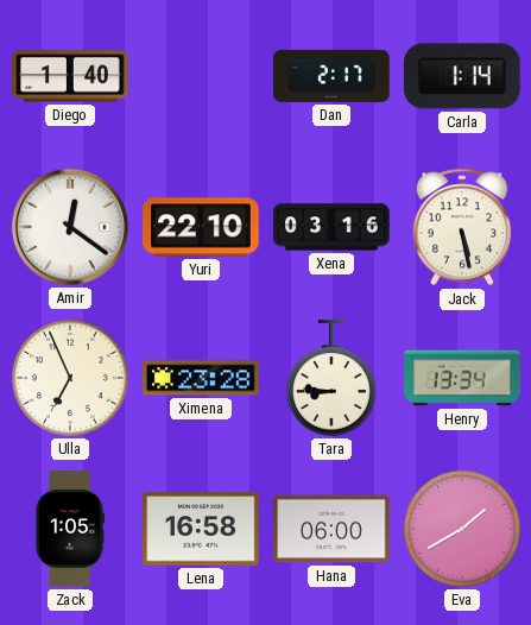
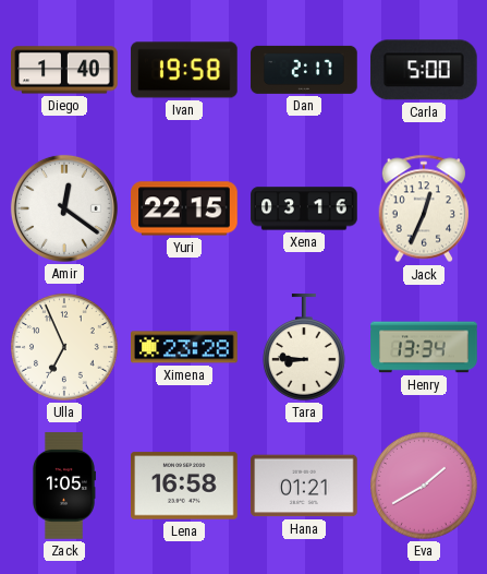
Ivan: none -> 19:58
Carla: 1:14 -> 5:00
Yuri: 22:10 -> 22:15
Jack: 5:28 -> 12:34
Hana: 06:00 -> 01:21
